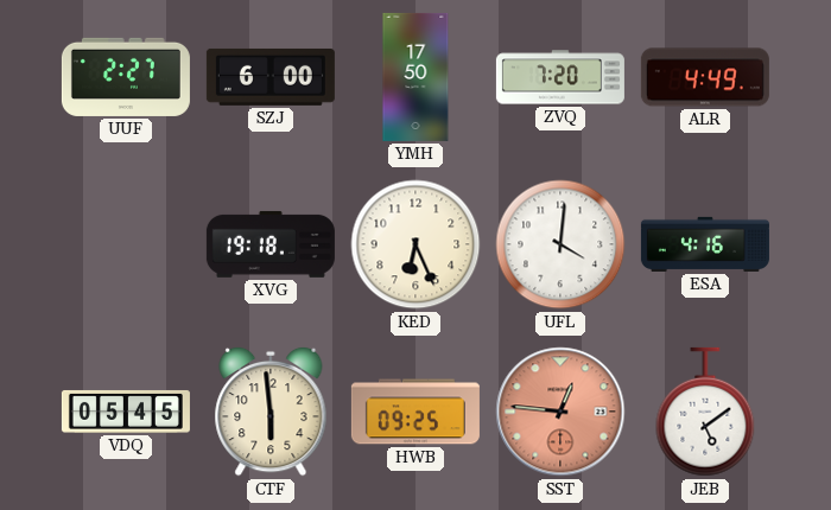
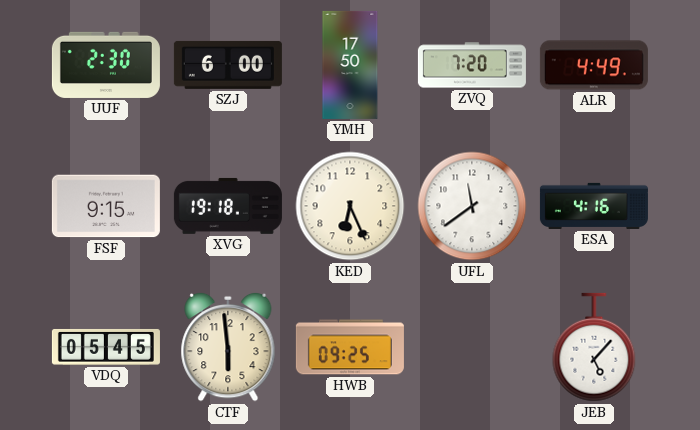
UUF: 2:27 -> 2:30
FSF: none -> 9:15
UFL: 4:01 -> 11:39
SST: 12:46 -> none
JEB: 5:09 -> 5:07
